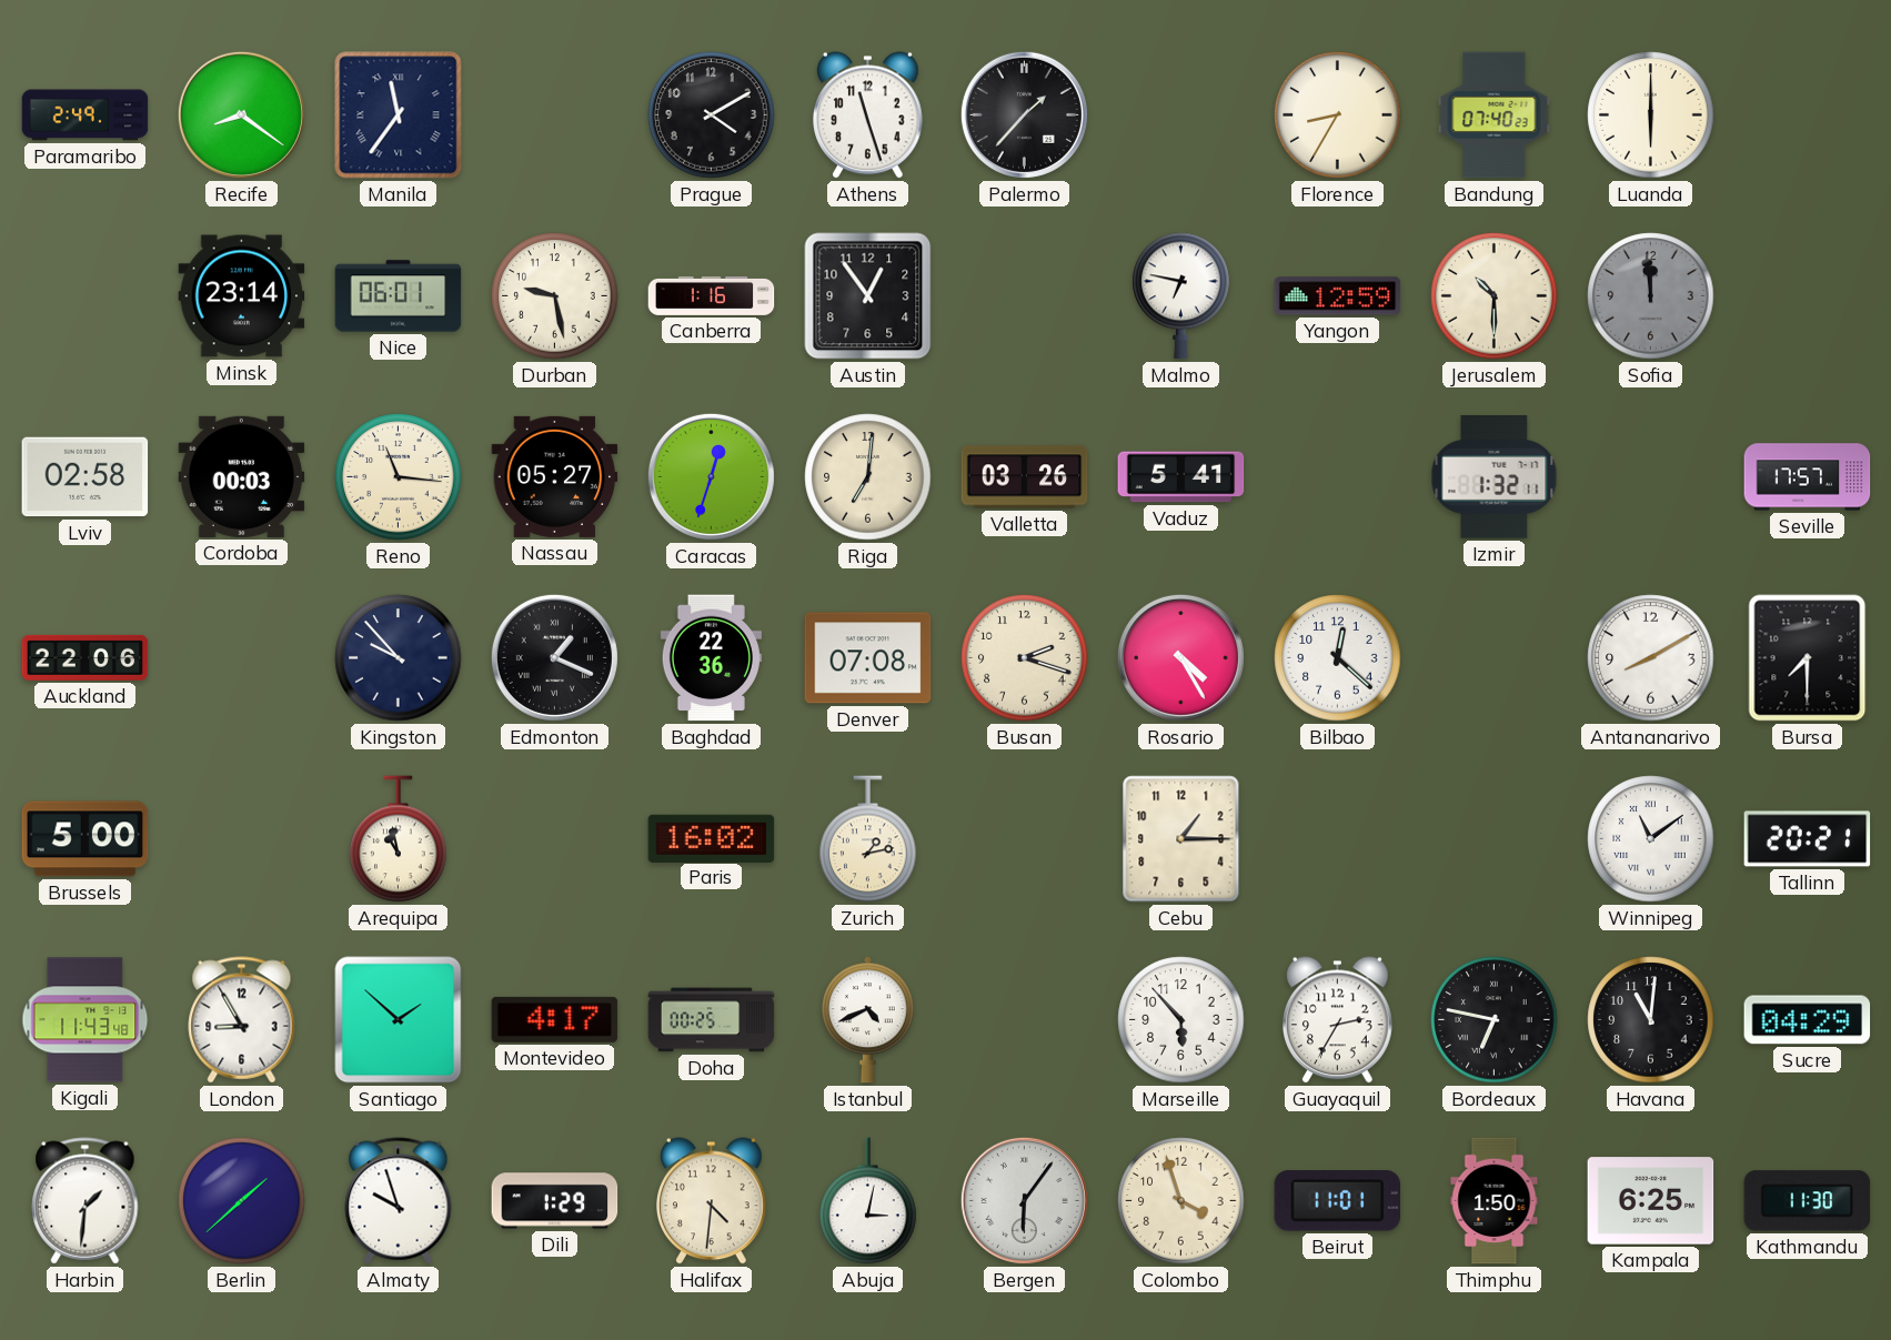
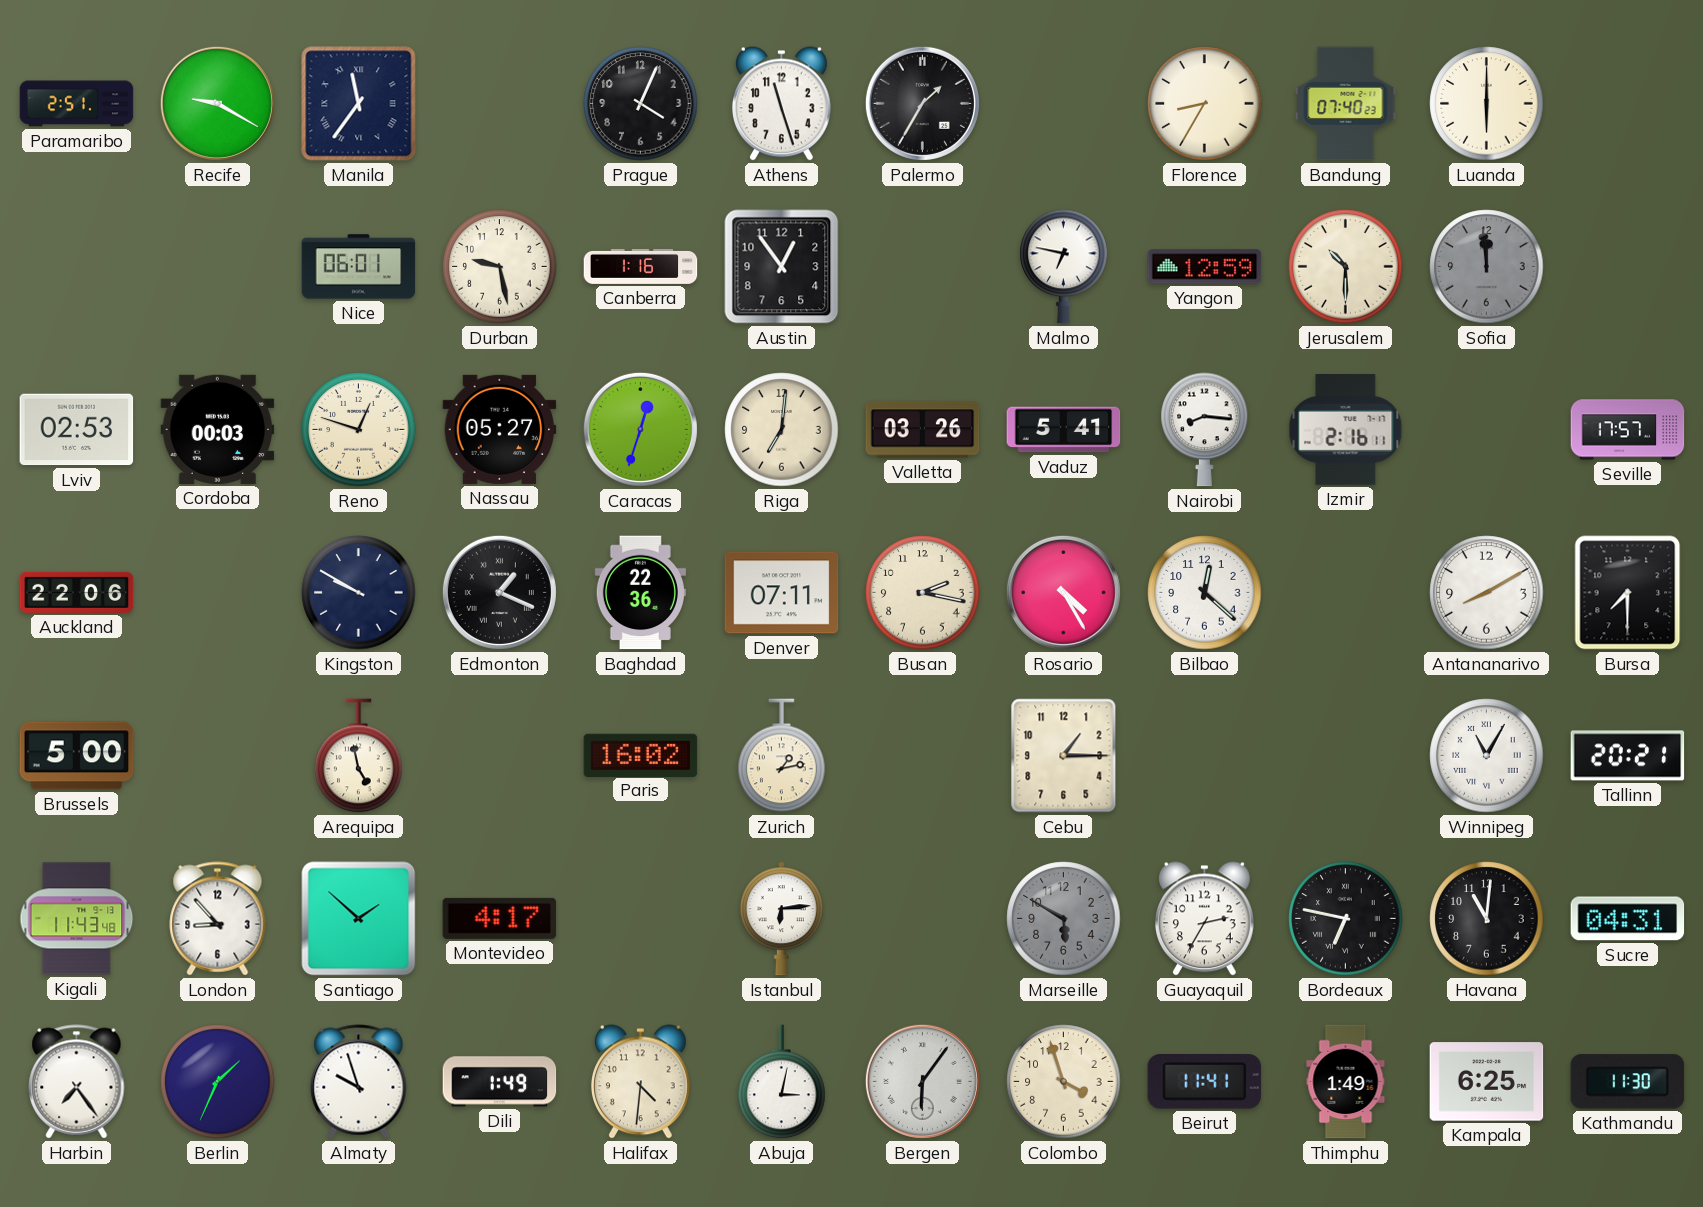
Paramaribo: 2:49 -> 2:51
Recife: 8:21 -> 9:20
Prague: 4:10 -> 4:04
Palermo: 1:37 -> 1:35
Minsk: 23:14 -> none
Lviv: 02:58 -> 02:53
Reno: 11:16 -> 12:48
Nairobi: none -> 8:16
Izmir: 1:32 -> 2:16
Kingston: 9:53 -> 9:50
Denver: 07:08 -> 07:11
Busan: 2:18 -> 2:17
Arequipa: 10:58 -> 4:58
Winnipeg: 11:09 -> 11:05
London: 8:55 -> 8:53
Doha: 00:25 -> none
Istanbul: 4:41 -> 6:14
Marseille: 5:53 -> 5:50
Marseille dial: white -> grey
Sucre: 04:29 -> 04:31
Harbin: 1:31 -> 7:24
Berlin: 1:38 -> 1:34
Dili: 1:29 -> 1:49
Beirut: 11:01 -> 11:41
Thimphu: 1:50 -> 1:49
